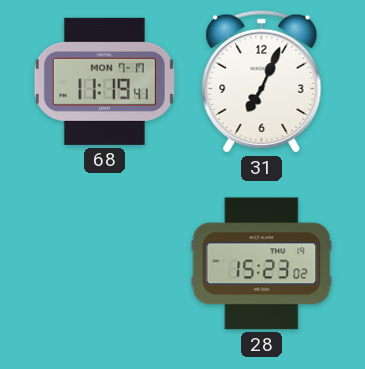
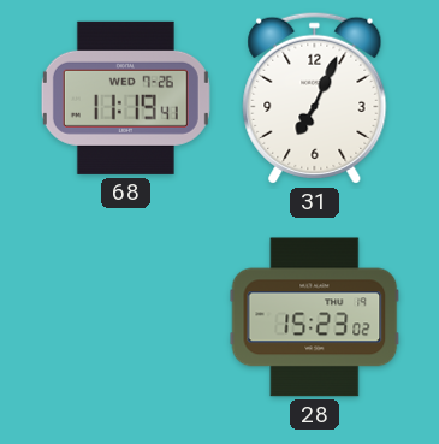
68 date: MON 7-17 -> WED 7-26
